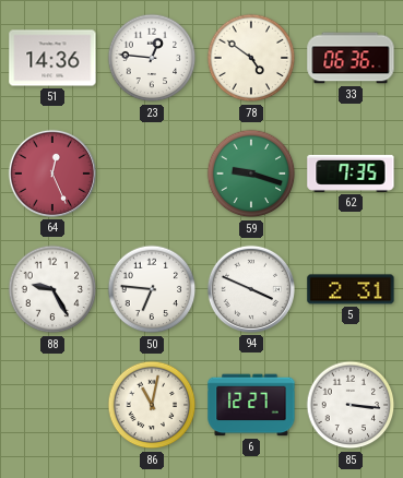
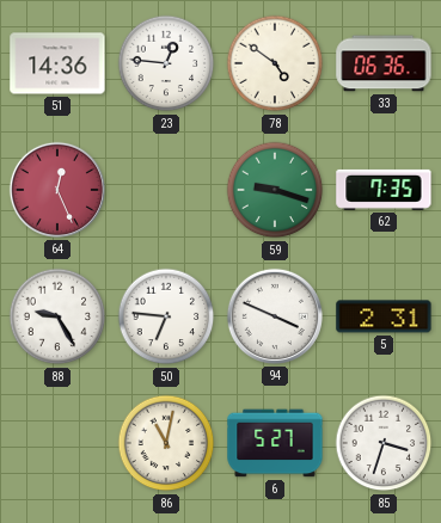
6: 12:27 -> 5:27
85: 3:16 -> 3:33
